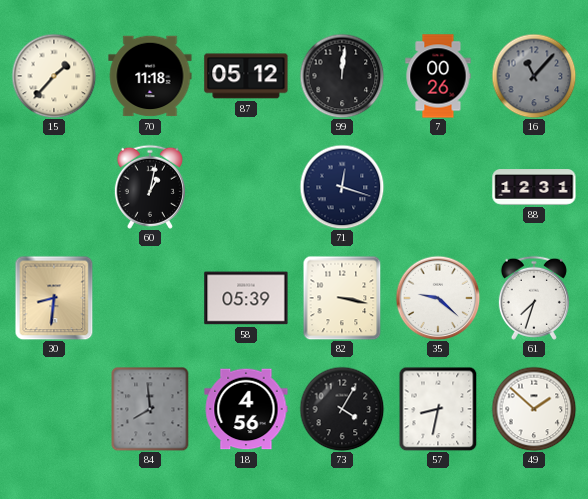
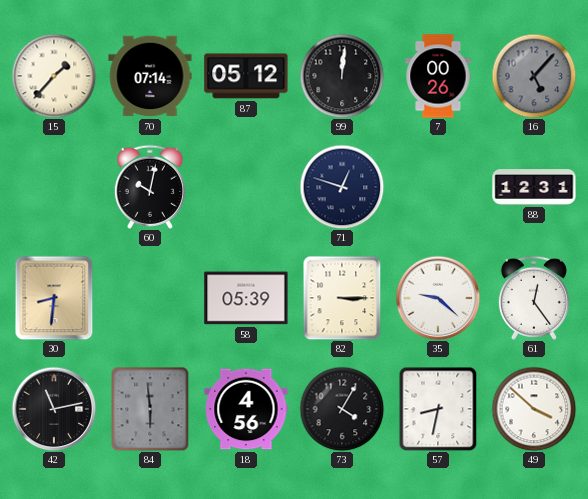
70: 11:18 -> 07:14
16: 11:07 -> 5:07
60: 1:02 -> 10:02
71: 12:18 -> 12:48
82: 3:17 -> 3:15
61: 7:33 -> 12:24
42: none -> 11:13
84: 7:59 -> 5:59
49: 1:52 -> 3:52
